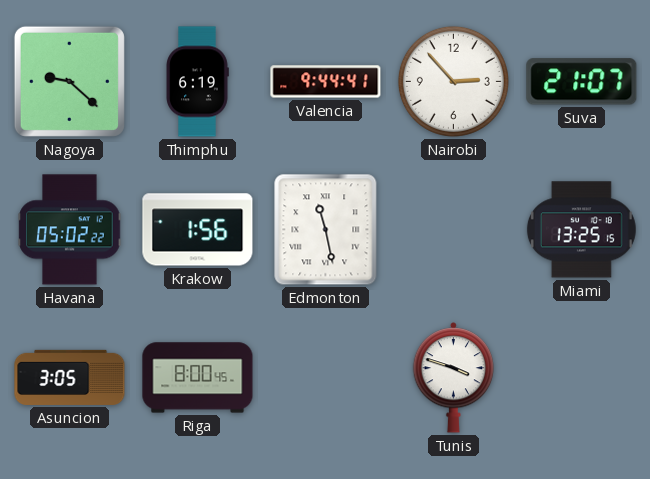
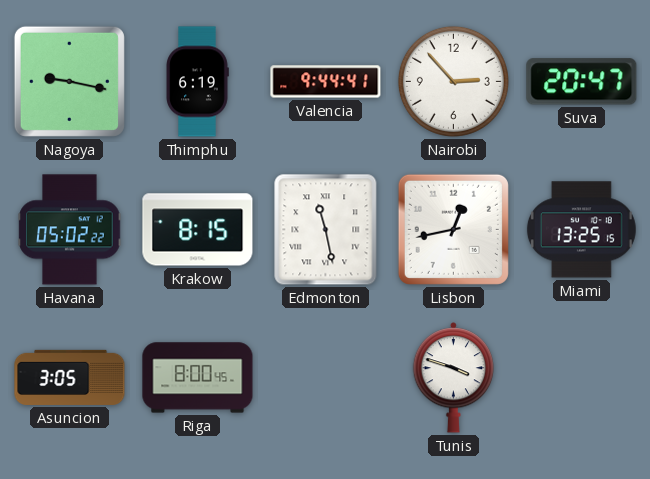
Nagoya: 9:22 -> 9:17
Suva: 21:07 -> 20:47
Krakow: 1:56 -> 8:15
Lisbon: none -> 12:43
